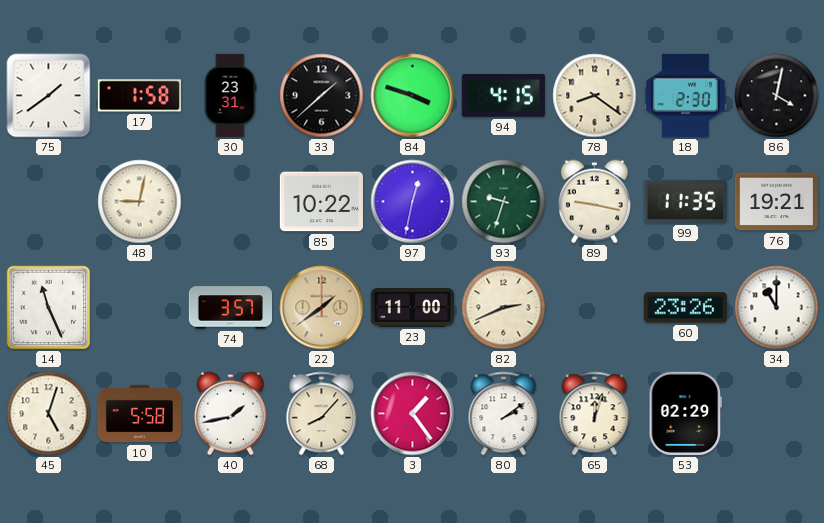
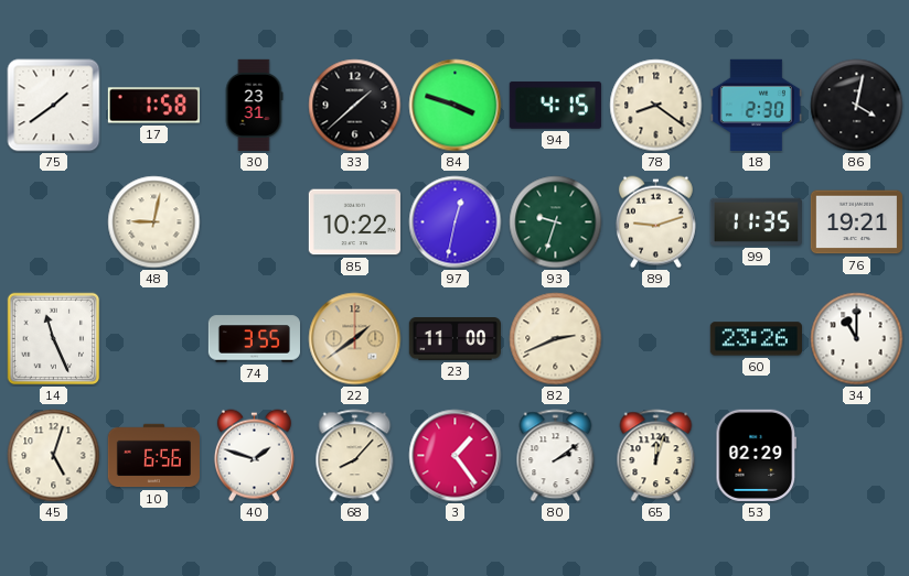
89: 9:17 -> 9:12
74: 3:57 -> 3:55
10: 5:58 -> 6:56
40: 1:43 -> 1:48
